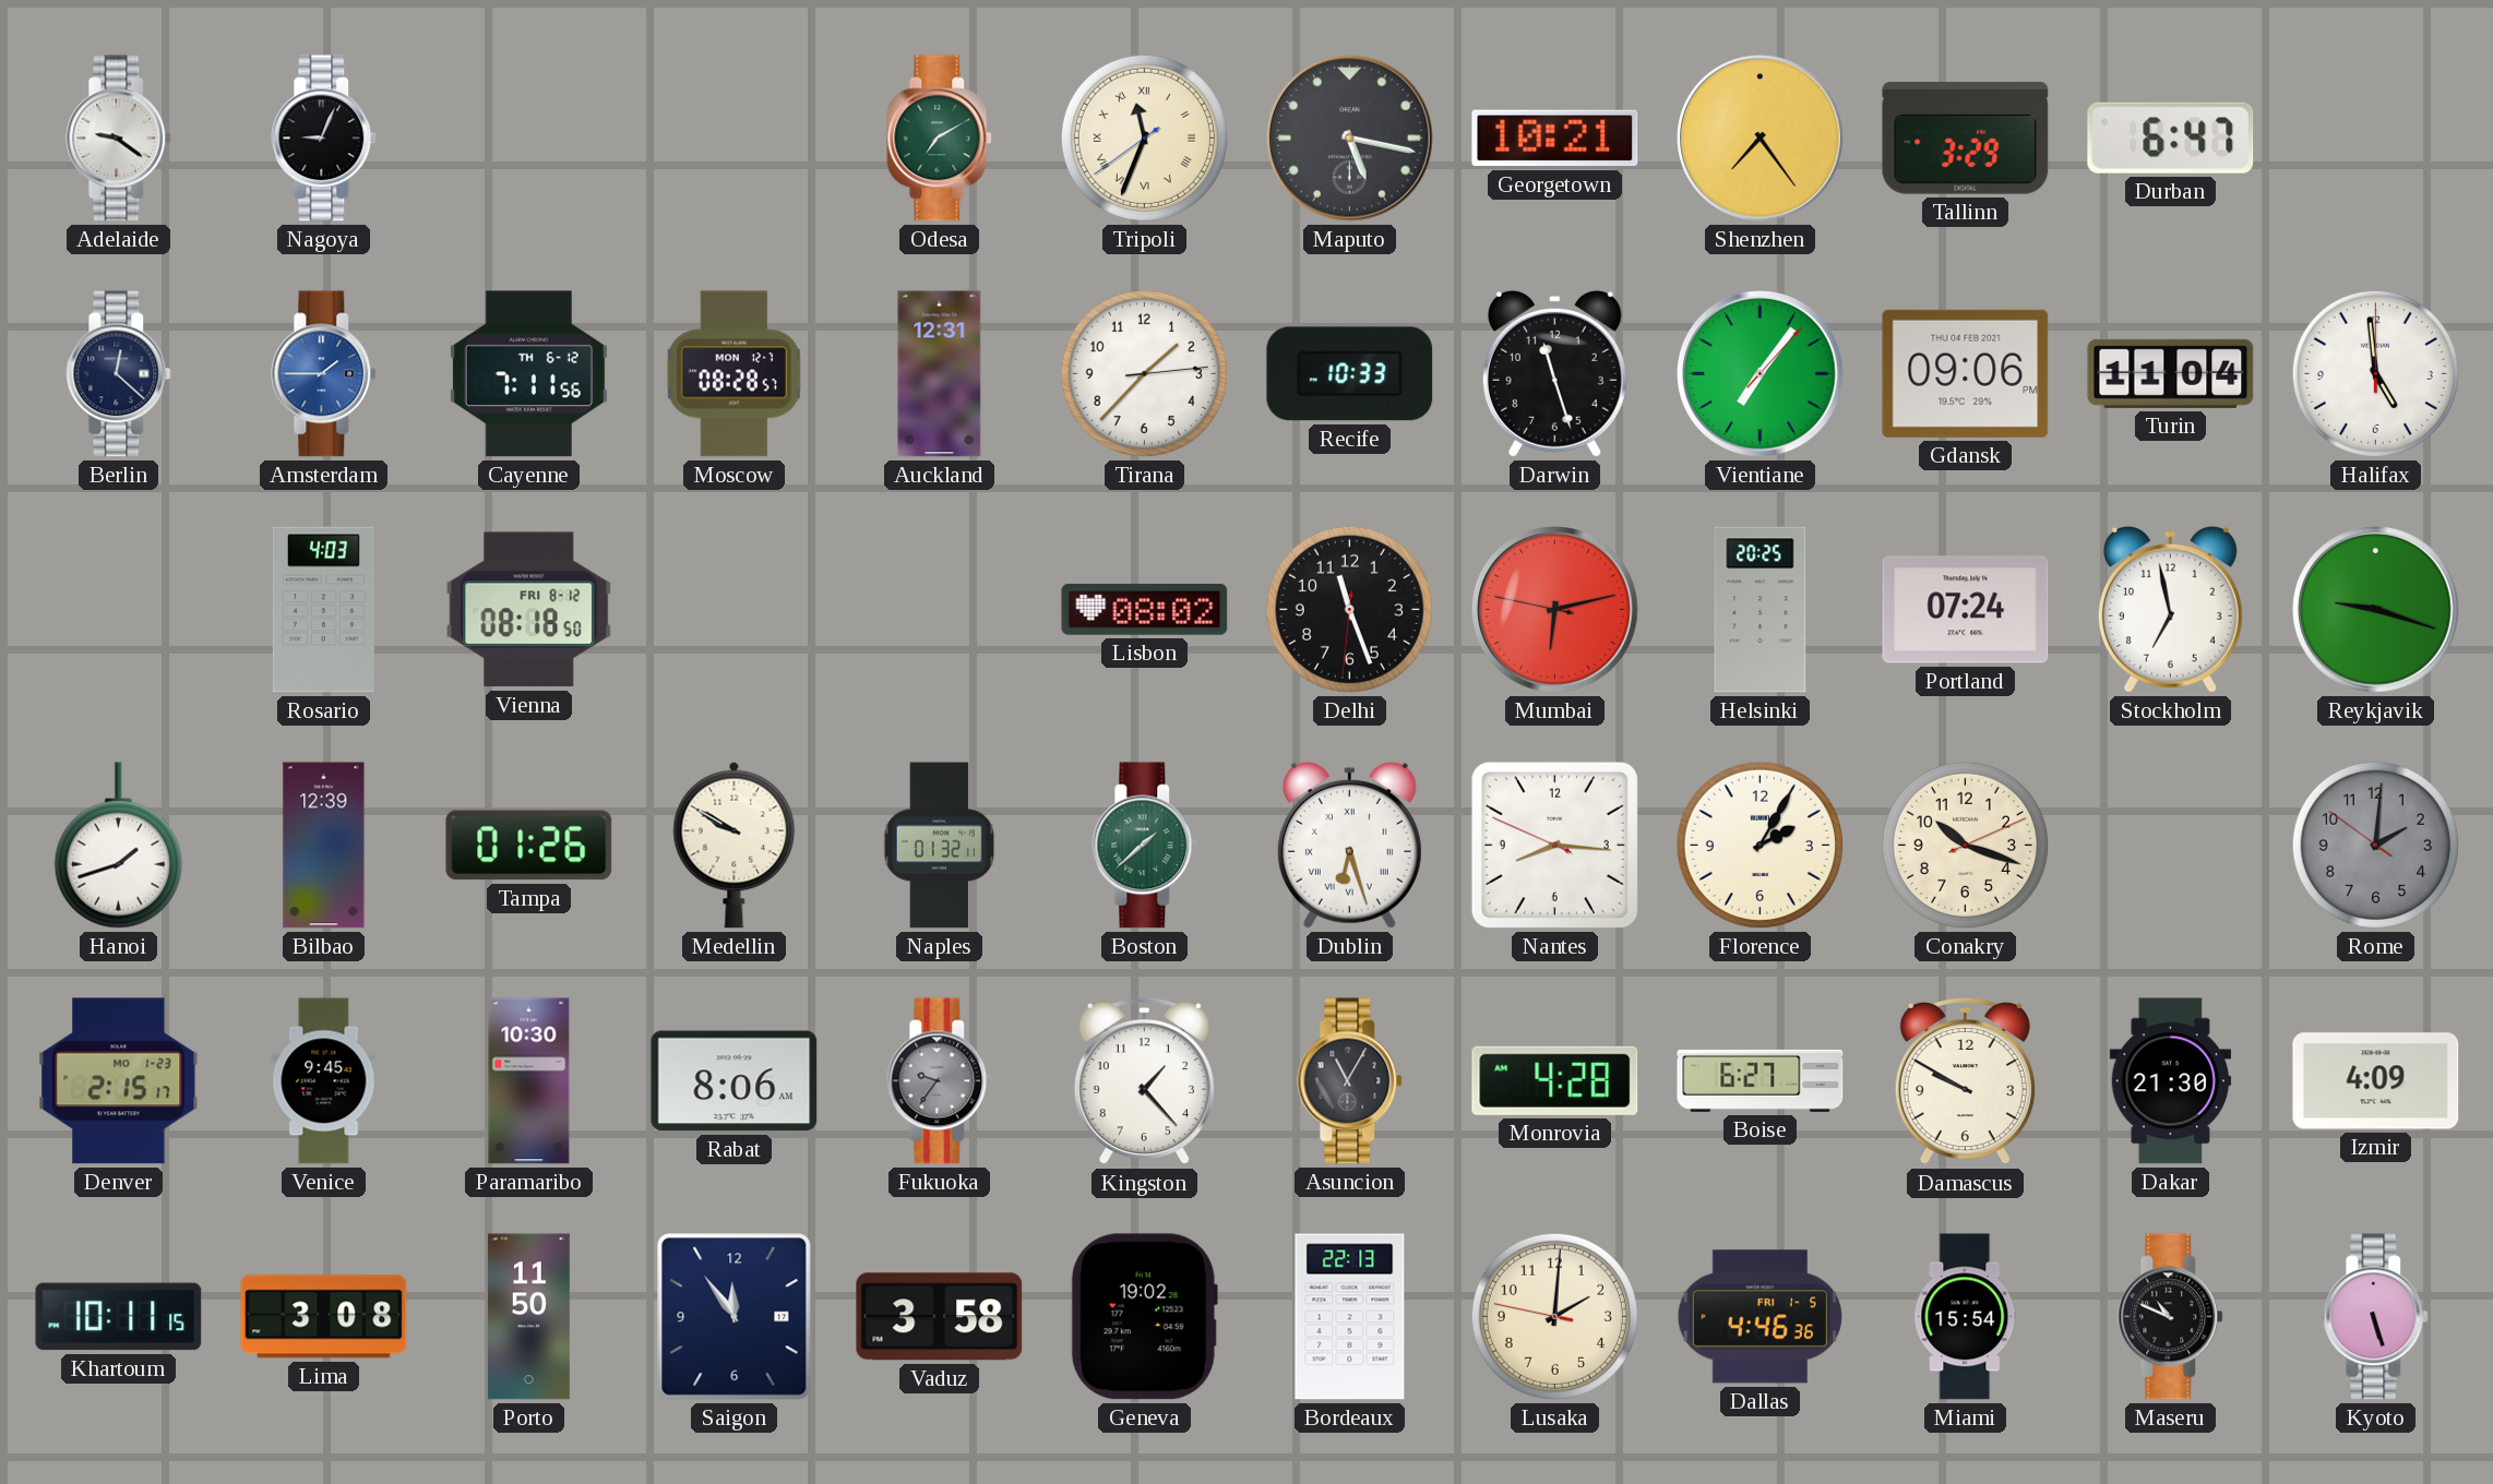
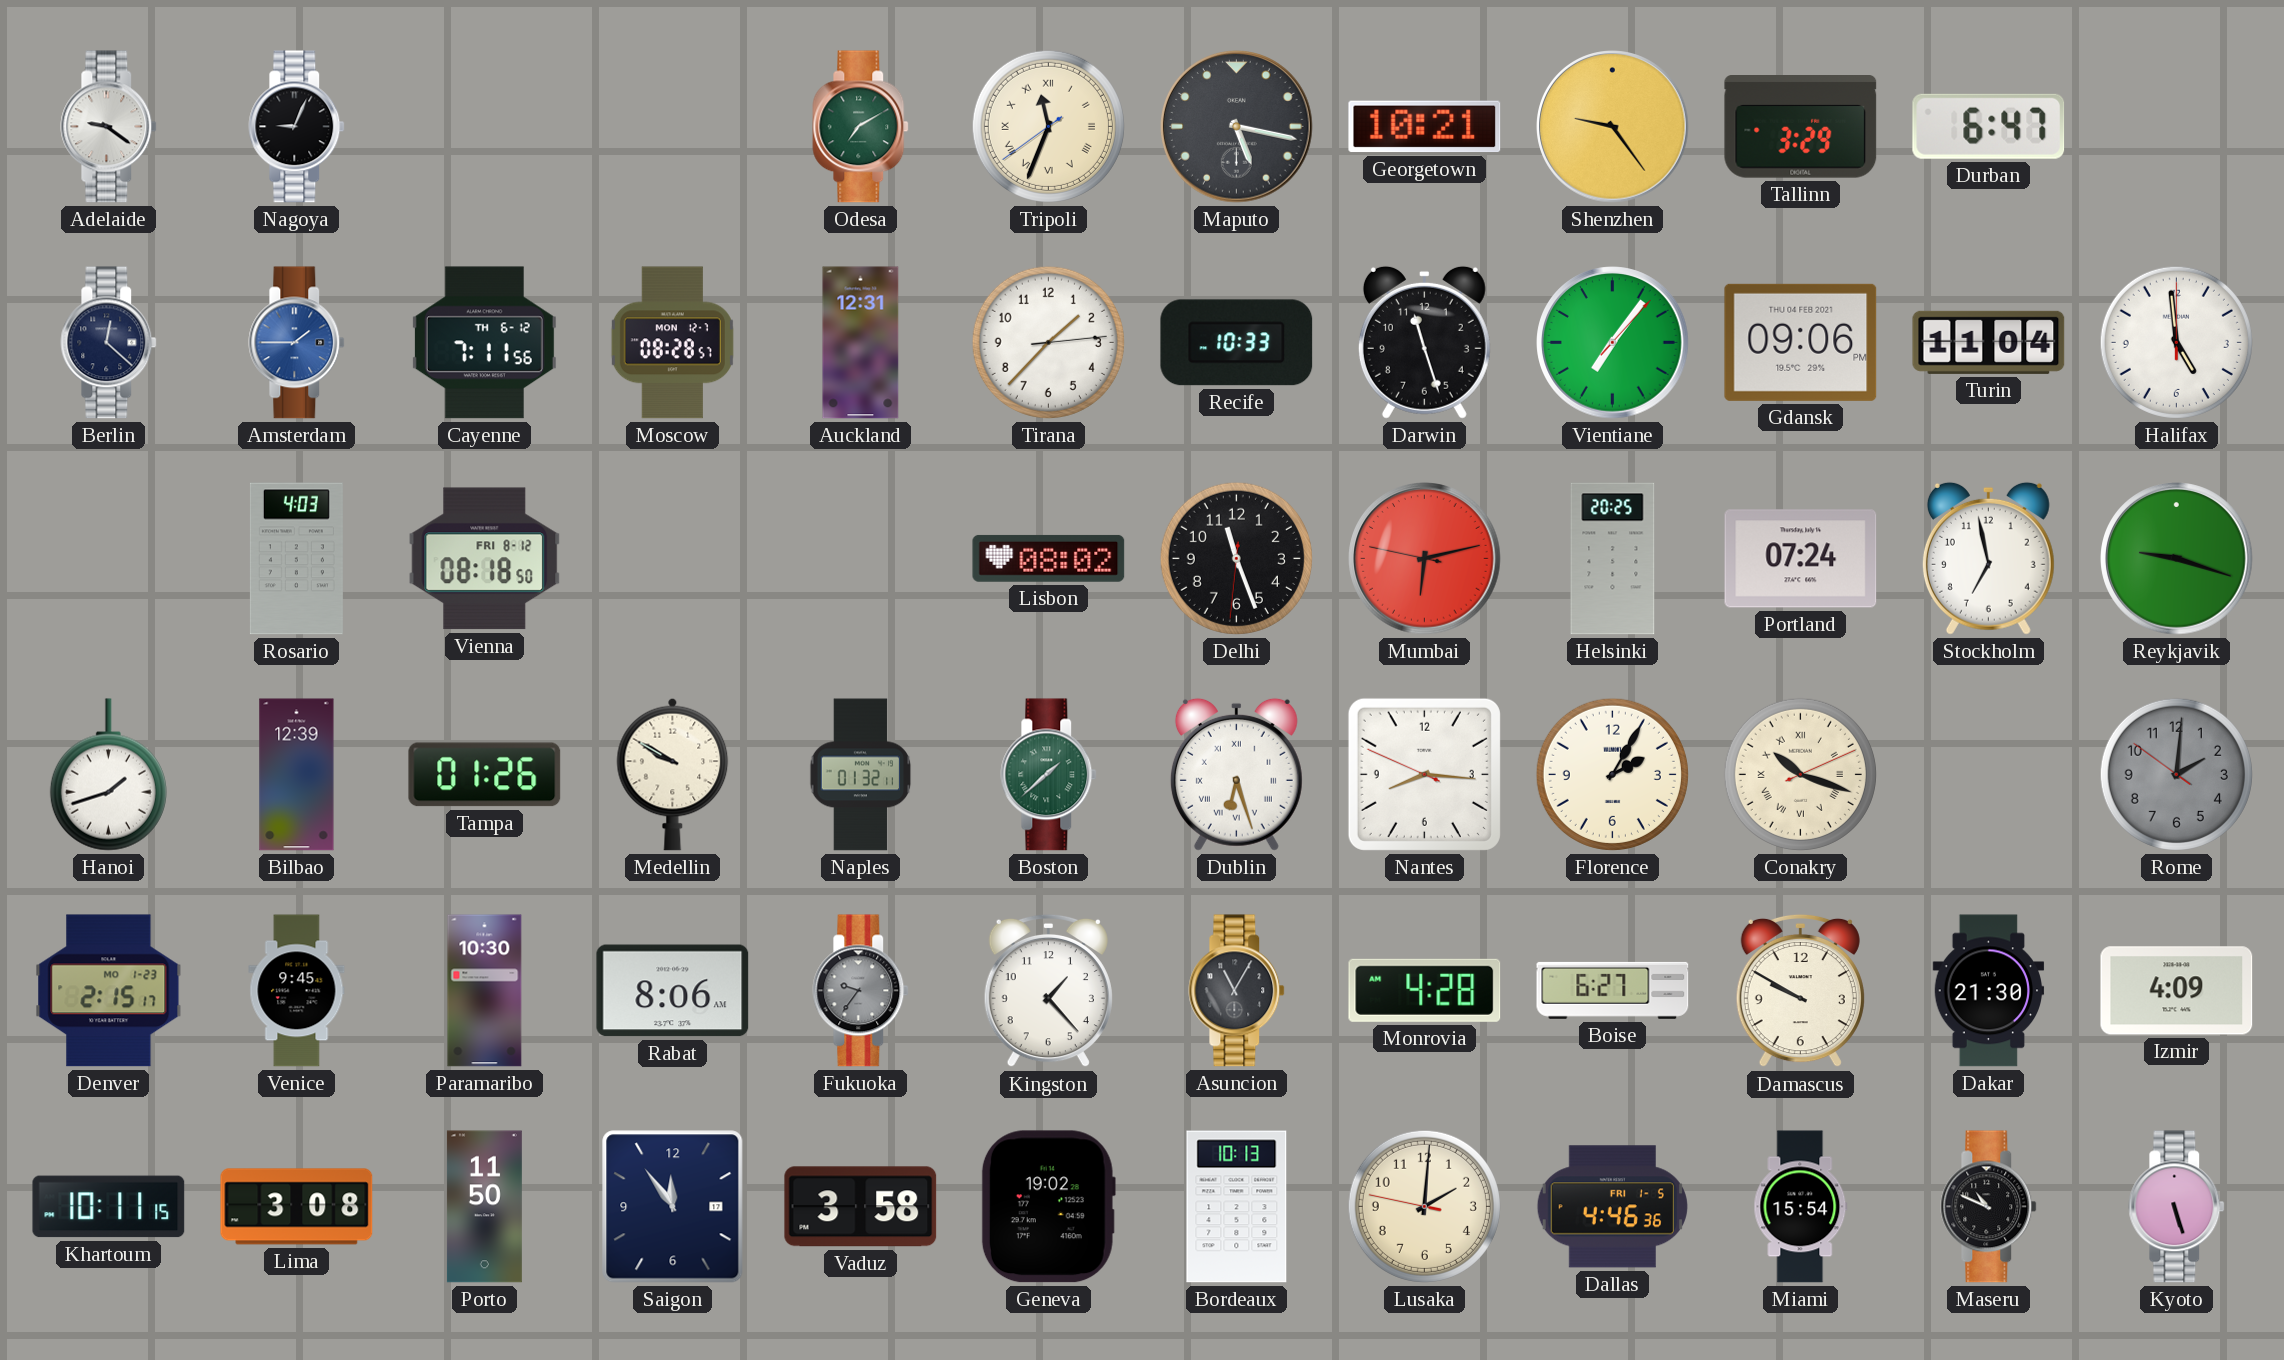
Shenzhen: 7:24 -> 9:24
Conakry numerals: Arabic -> Roman
Bordeaux: 22:13 -> 10:13
